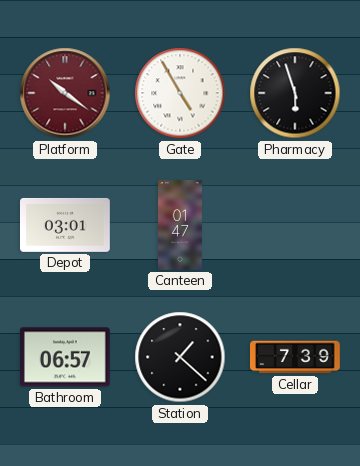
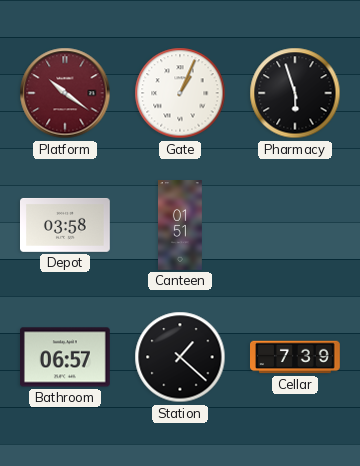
Gate: 4:55 -> 1:04
Depot: 03:01 -> 03:58
Canteen: 01:47 -> 01:51
